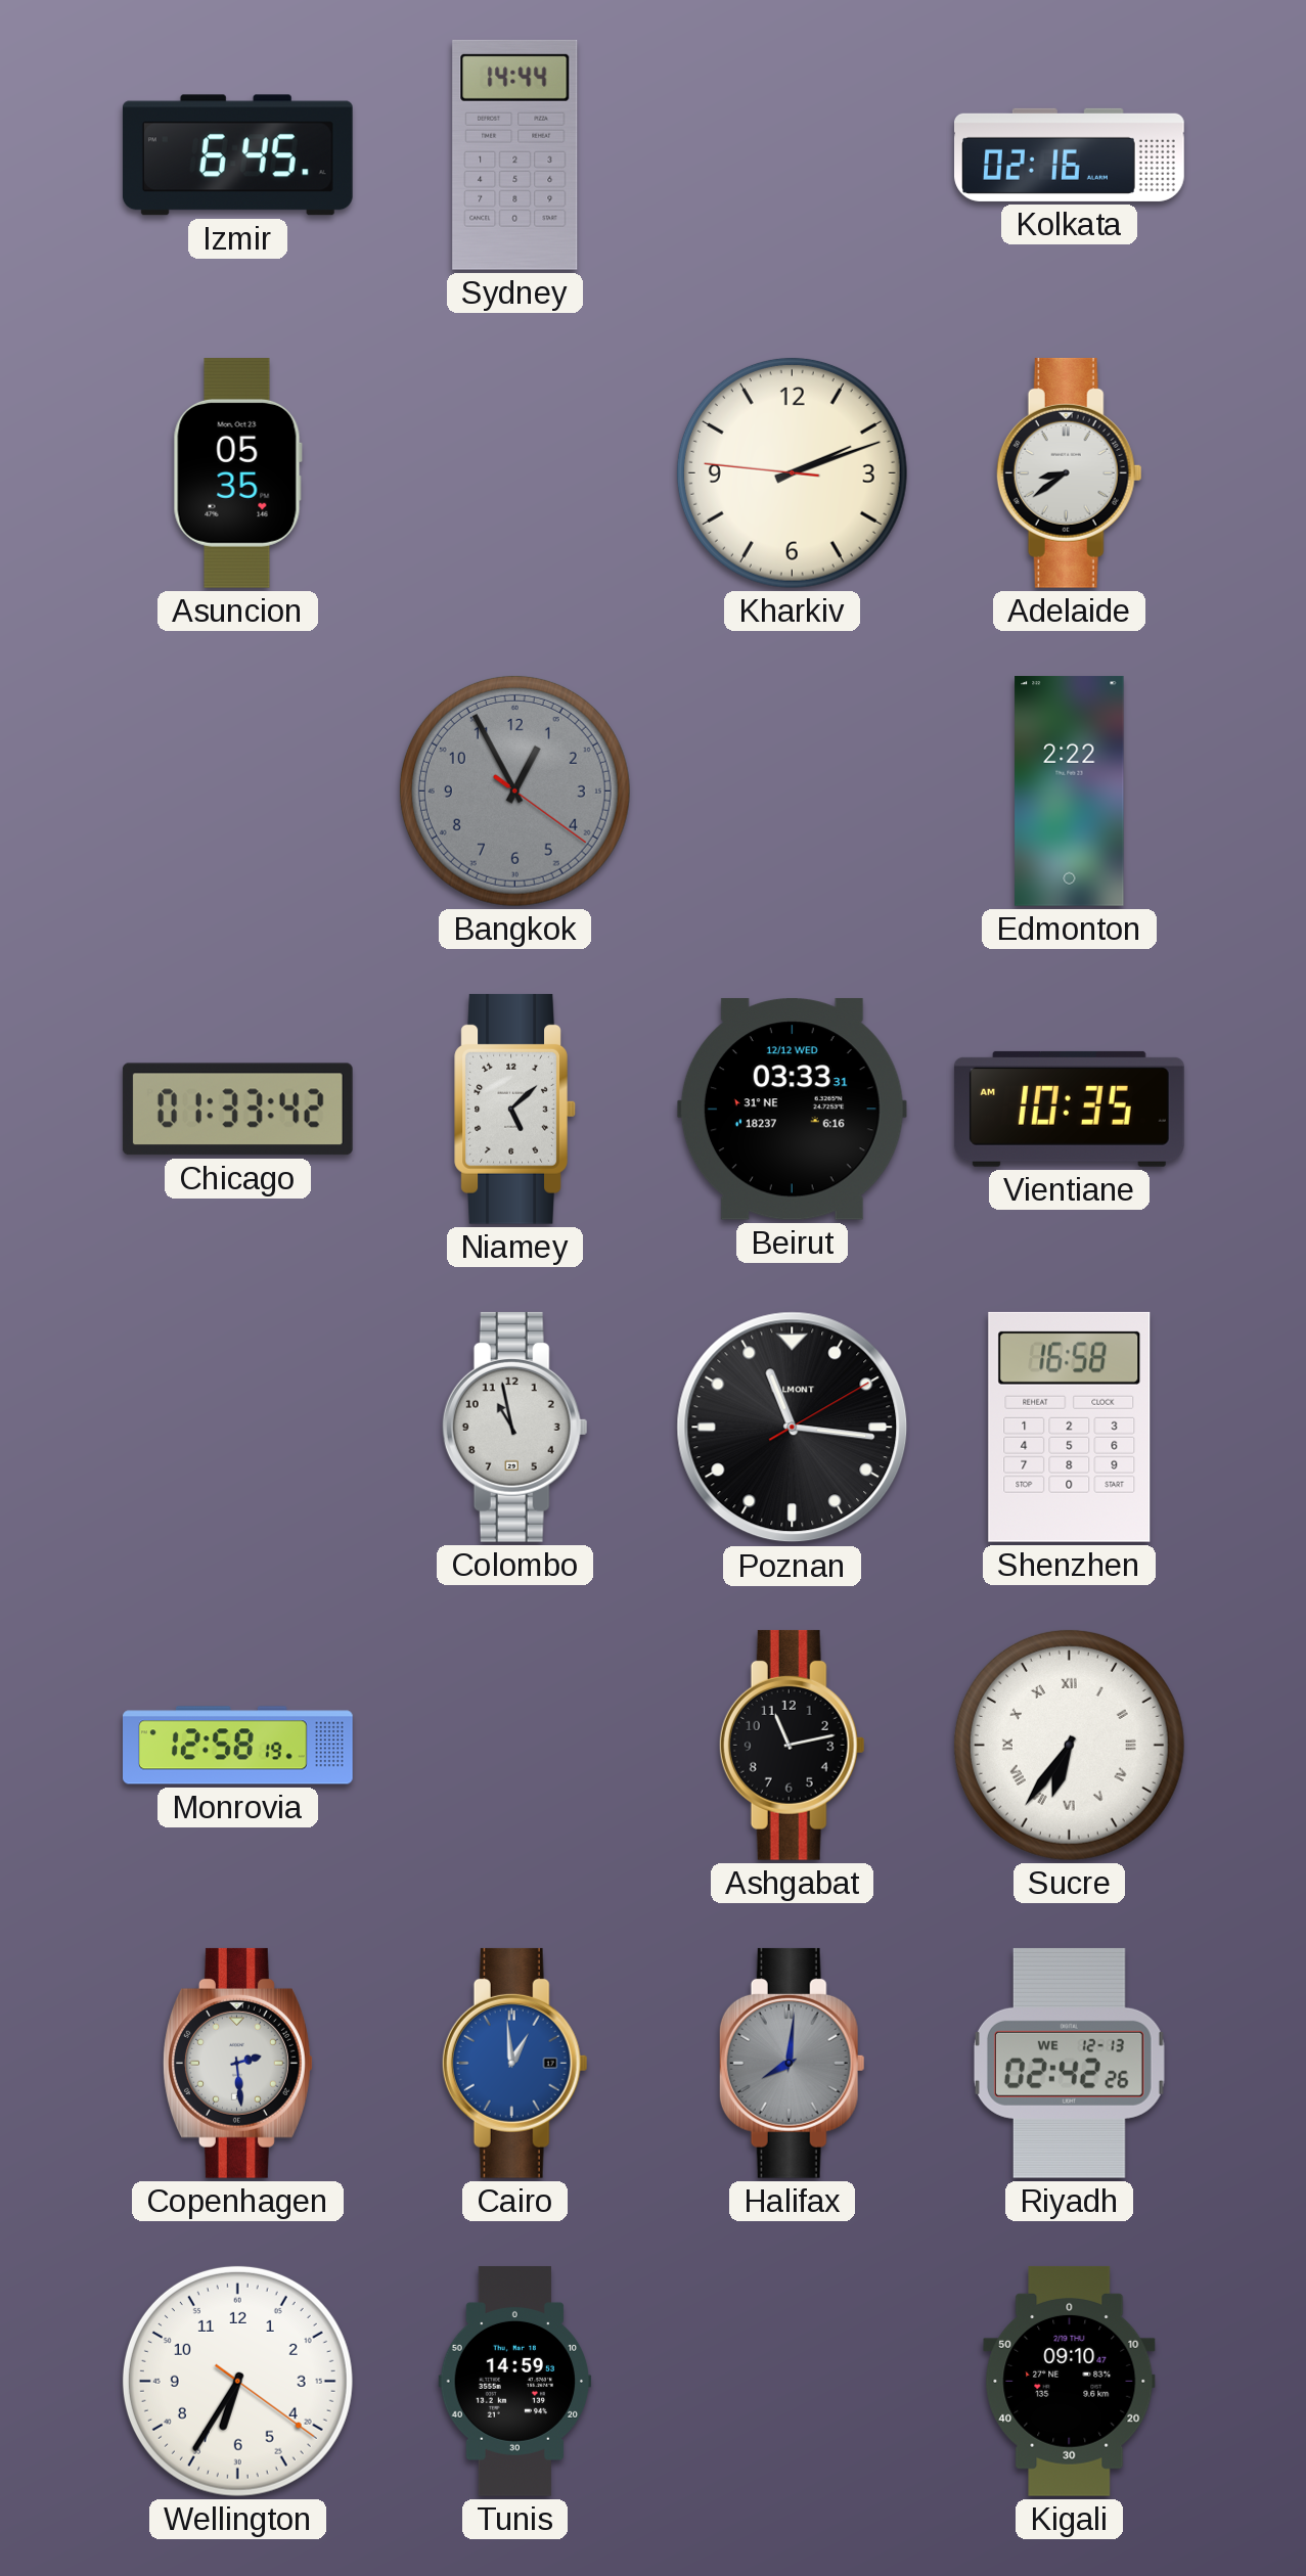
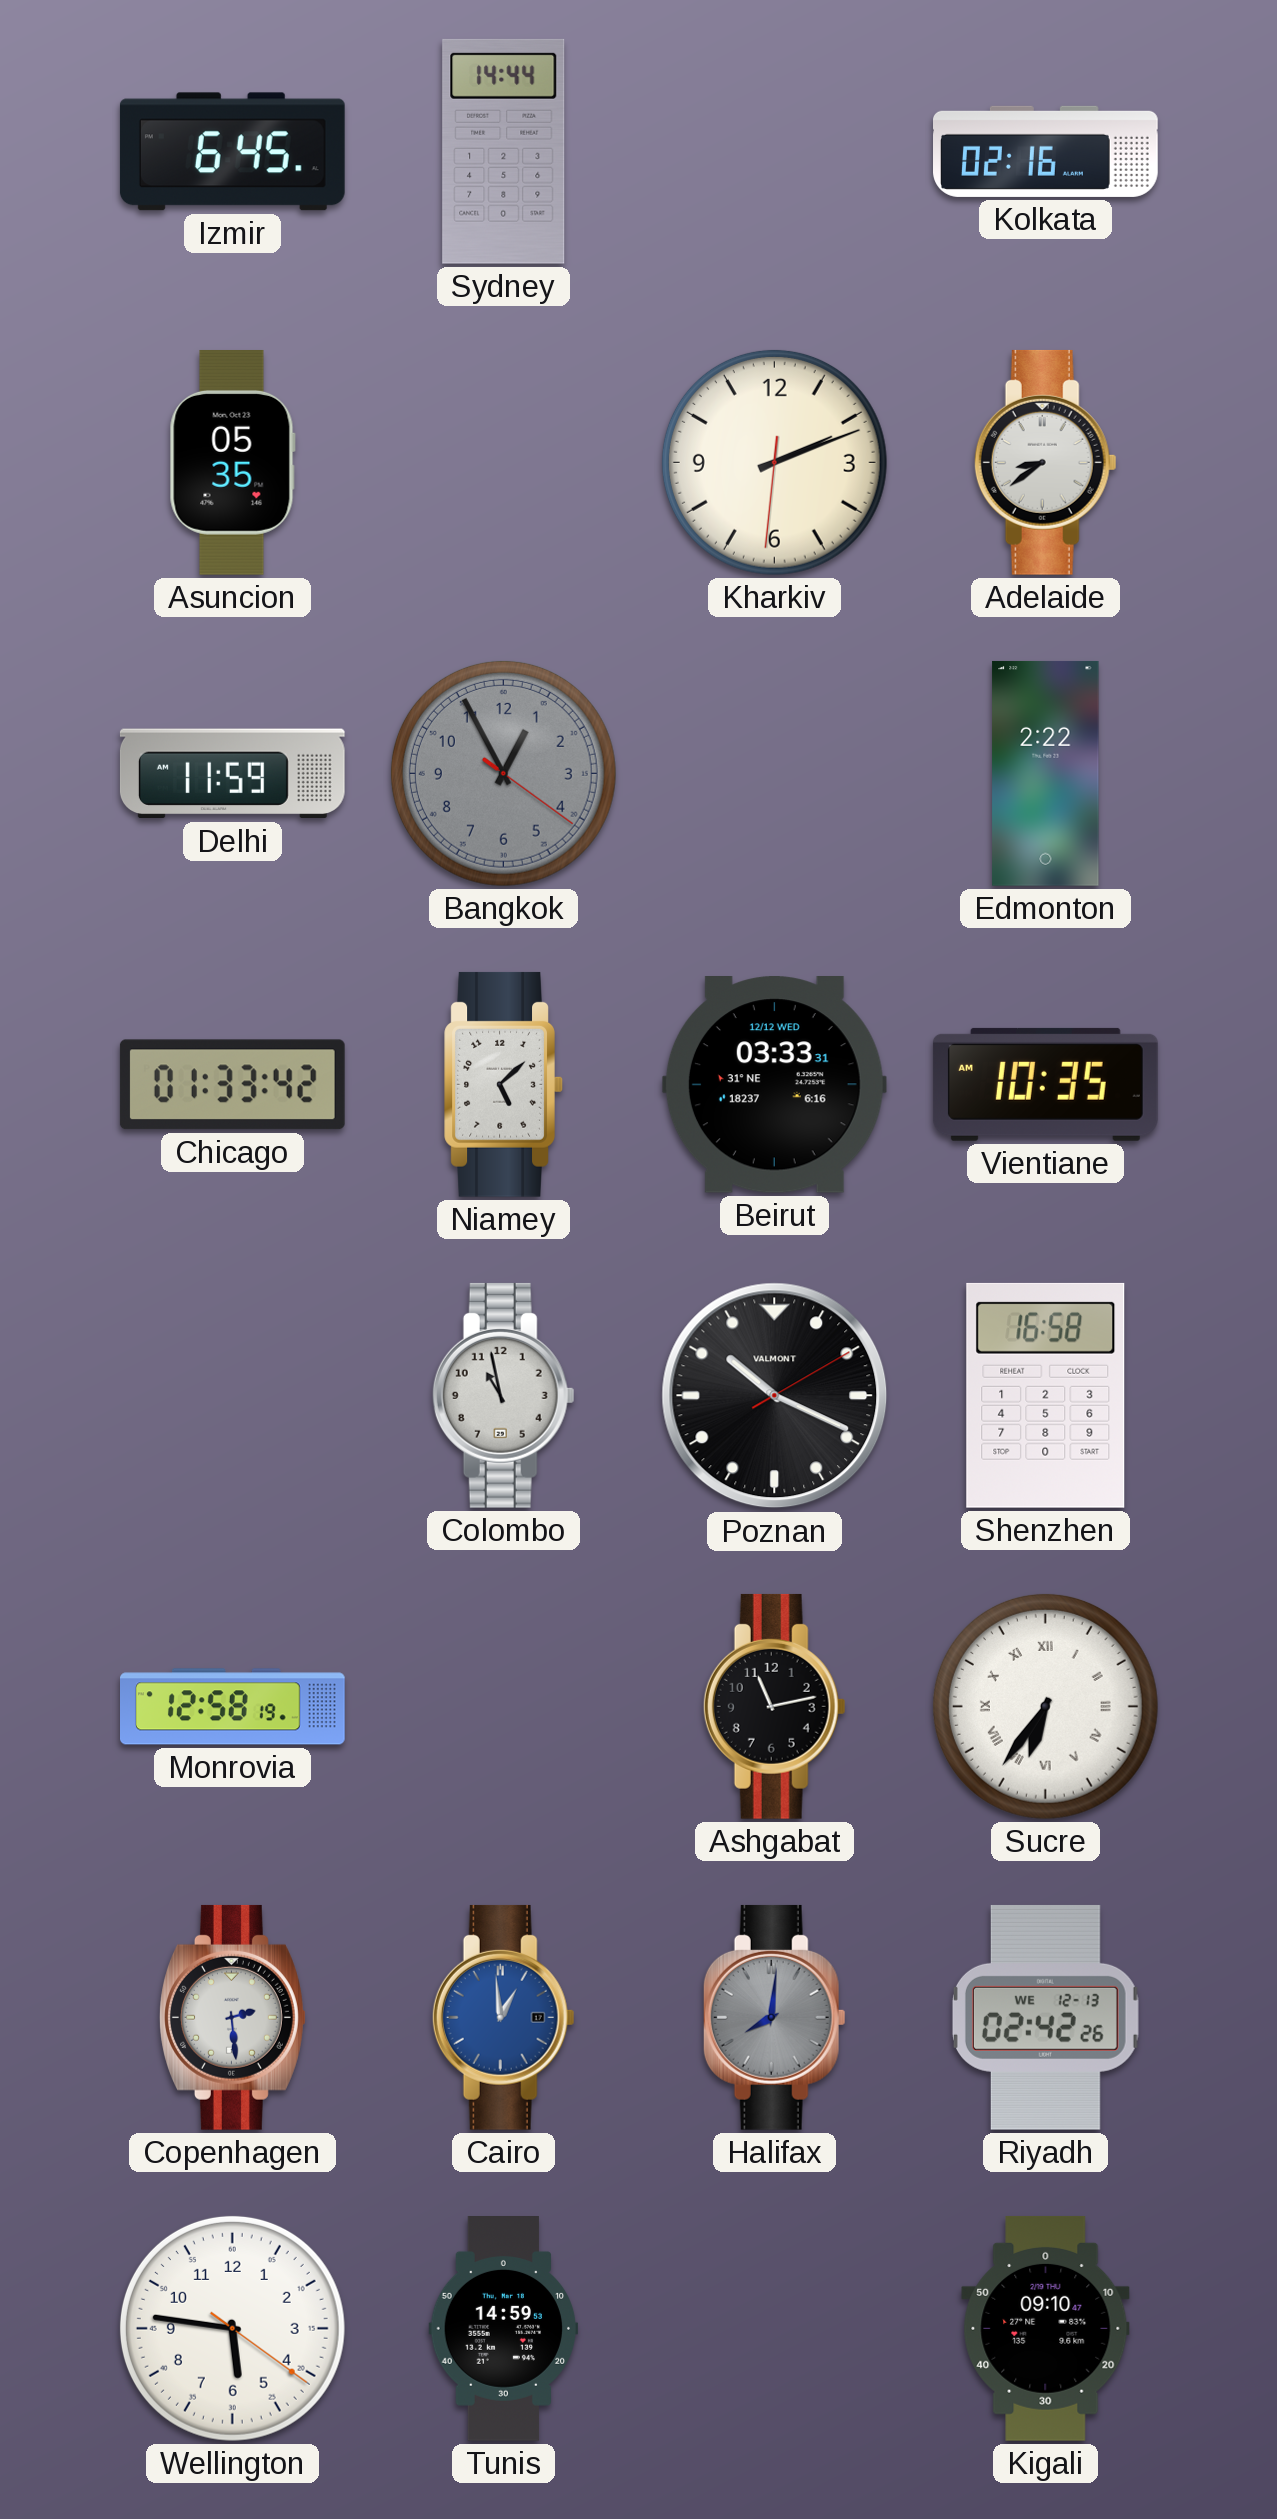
Kharkiv: 2:11:46 -> 2:11:31
Delhi: none -> 11:59
Poznan: 11:16 -> 10:19
Wellington: 6:35 -> 5:46
